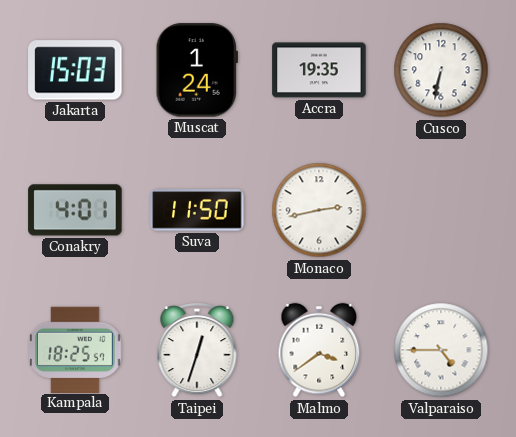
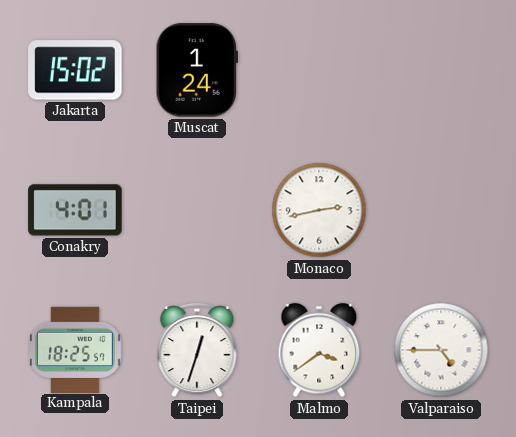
Jakarta: 15:03 -> 15:02
Accra: 19:35 -> none
Cusco: 6:32 -> none
Suva: 11:50 -> none
